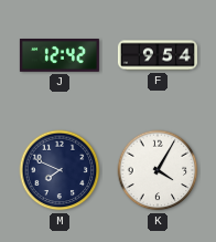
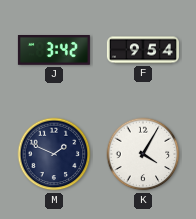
J: 12:42 -> 3:42
M: 7:49 -> 1:49
